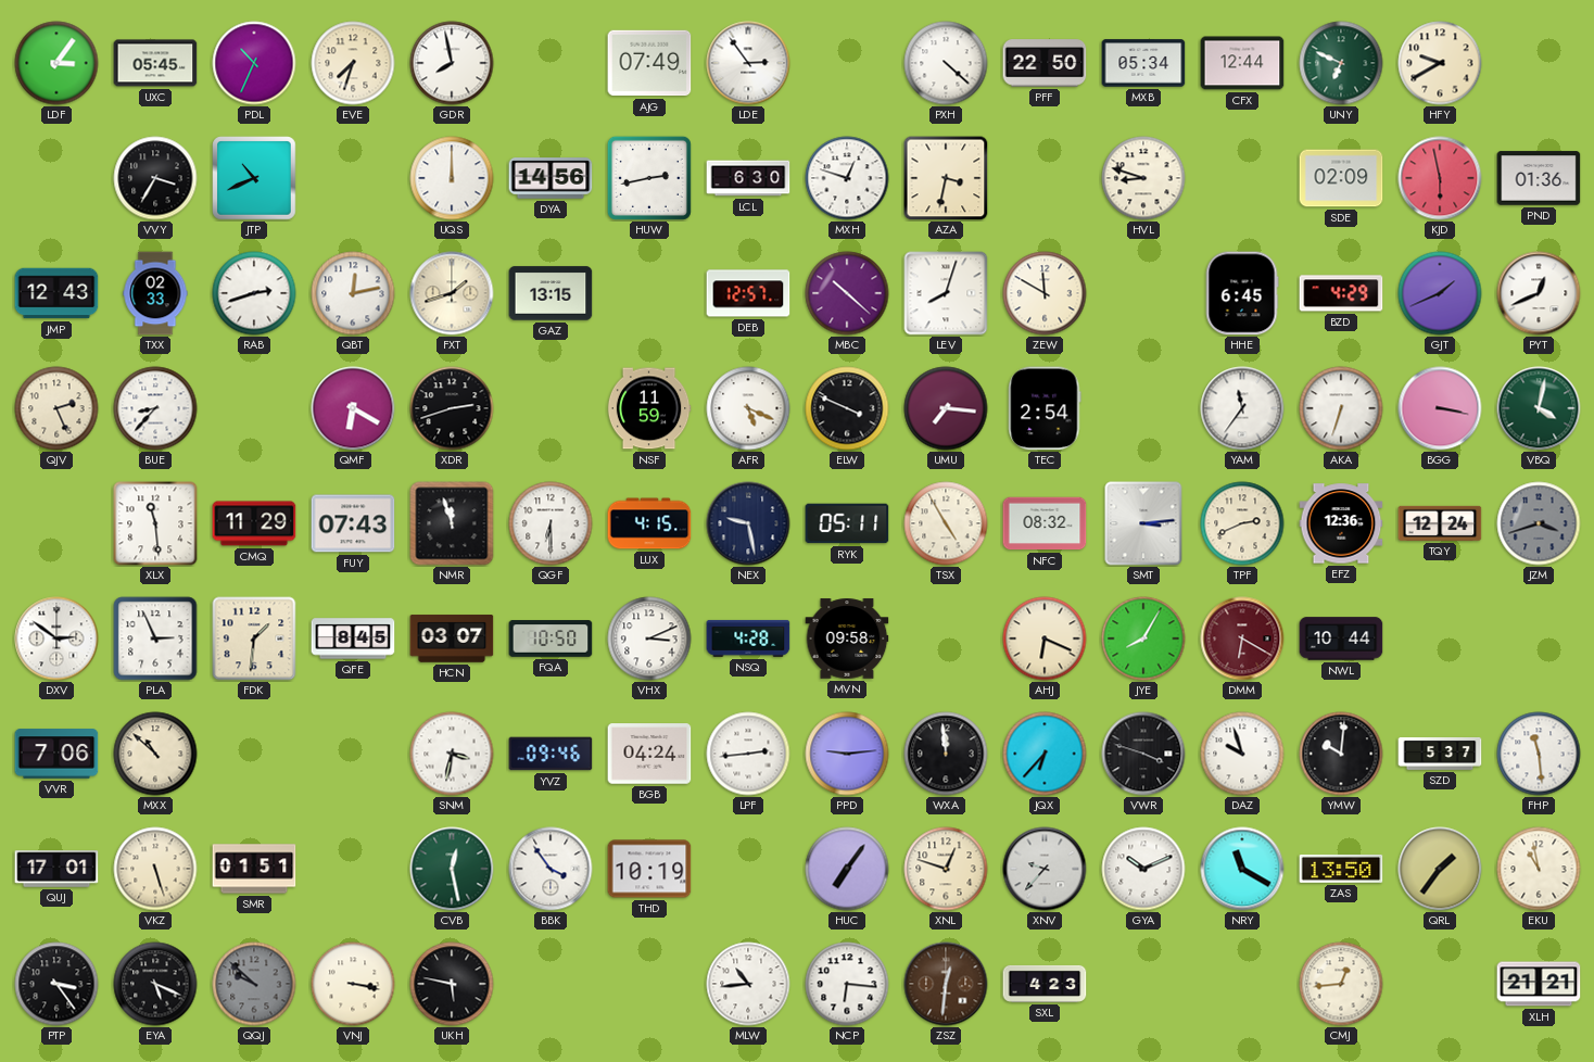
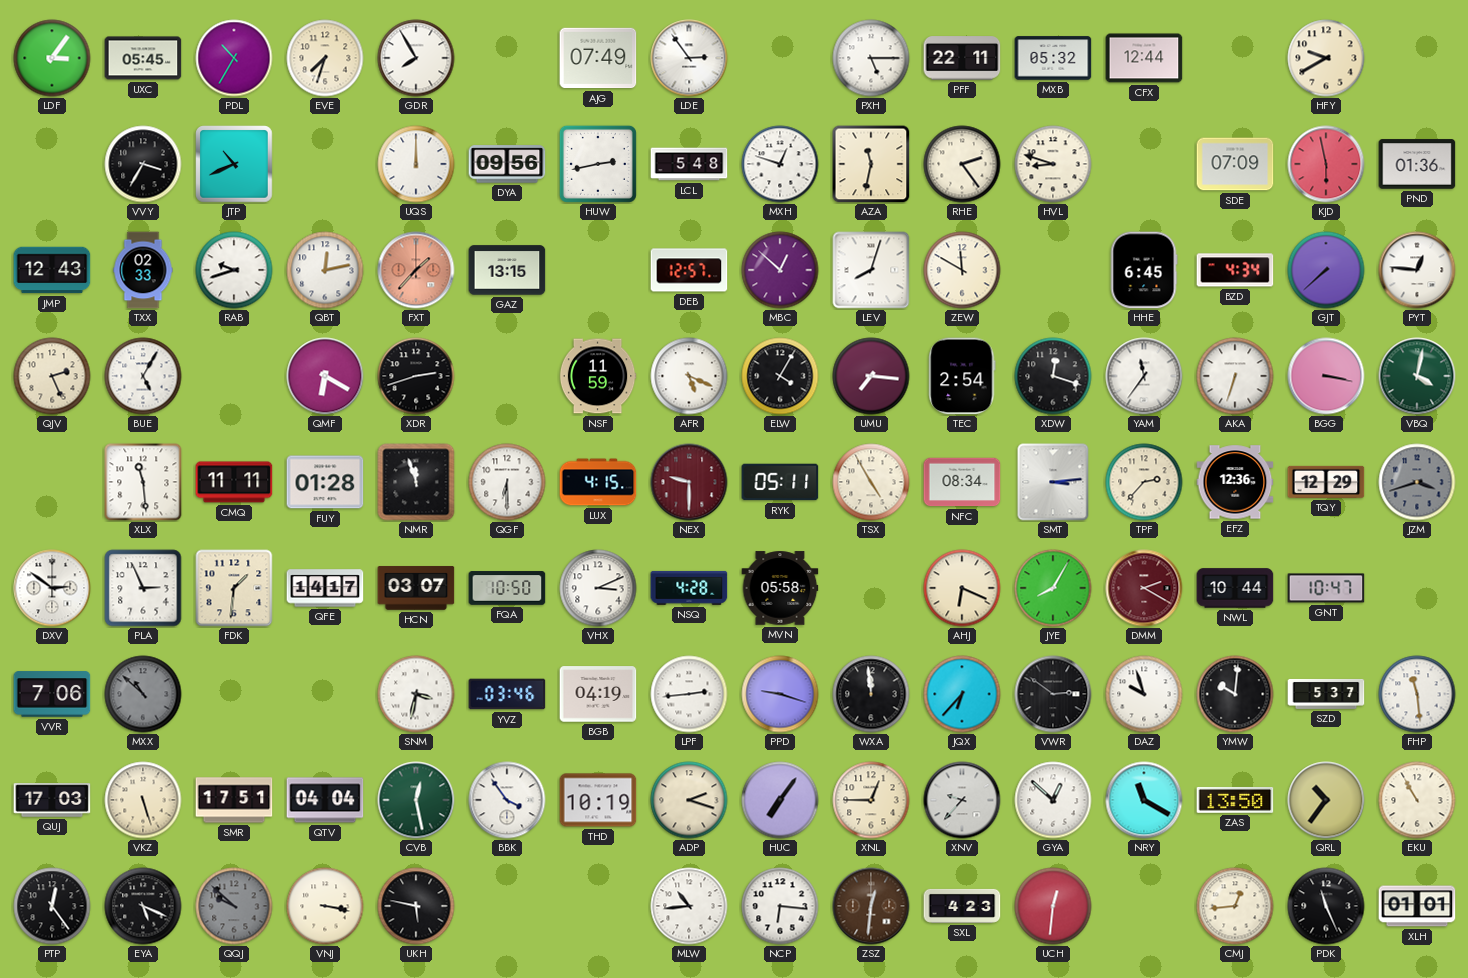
PDL: 10:34 -> 10:35
GDR: 7:58 -> 7:55
PXH: 4:22 -> 5:15
PFF: 22:50 -> 22:11
MXB: 05:34 -> 05:32
UNY: 6:49 -> none
DYA: 14:56 -> 09:56
LCL: 6:30 -> 5:48
AZA: 3:32 -> 11:32
RHE: none -> 2:24
SDE: 02:09 -> 07:09
RAB: 2:42 -> 9:42
FXT: 1:42 -> 1:37
FXT dial: cream -> salmon
MBC: 10:22 -> 12:52
BZD: 4:29 -> 4:34
GJT: 1:41 -> 7:38
PYT: 12:41 -> 12:46
BUE: 8:37 -> 5:05
ELW: 3:49 -> 4:05
XDW: none -> 12:18
CMQ: 11:29 -> 11:11
FUY: 07:43 -> 01:28
NEX: 9:28 -> 9:30
NEX dial: navy -> burgundy
NFC: 08:32 -> 08:34
TPF: 2:41 -> 2:37
TQY: 12:24 -> 12:29
QFE: 8:45 -> 14:17
MVN: 09:58 -> 05:58
DMM: 6:20 -> 2:20
GNT: none -> 10:47
MXX dial: cream -> grey
YVZ: 09:46 -> 03:46
BGB: 04:24 -> 04:19
PPD: 9:14 -> 9:18
VWR: 3:48 -> 2:51
QUJ: 17:01 -> 17:03
SMR: 01:51 -> 17:51
QTV: none -> 04:04
ADP: none -> 2:18
XNL: 12:48 -> 12:45
GYA: 10:11 -> 12:52
QRL: 1:36 -> 10:36
EKU: 10:58 -> 10:55
PTP: 3:24 -> 12:24
UCH: none -> 12:31
PDK: none -> 11:26
XLH: 21:21 -> 01:01
